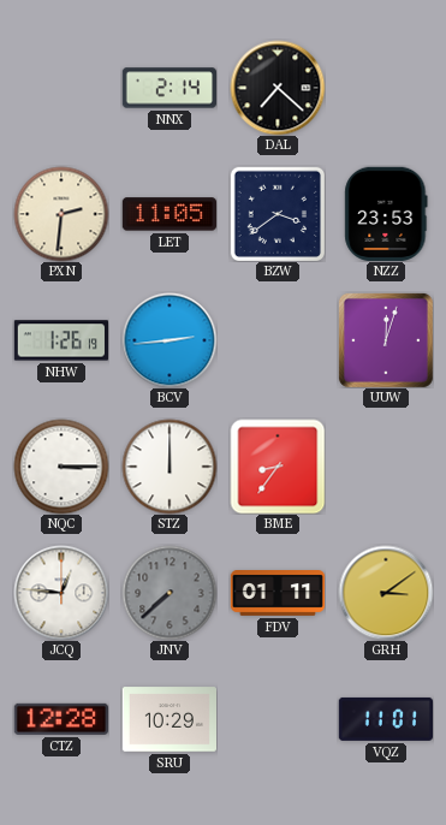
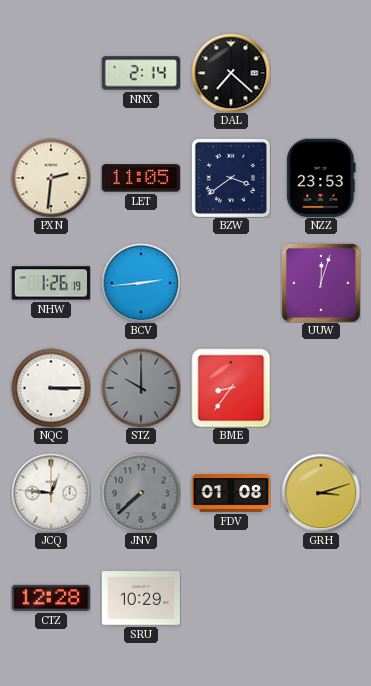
STZ: 12:00 -> 10:00
STZ dial: white -> grey
FDV: 01:11 -> 01:08
GRH: 3:09 -> 3:12
VQZ: 11:01 -> none
